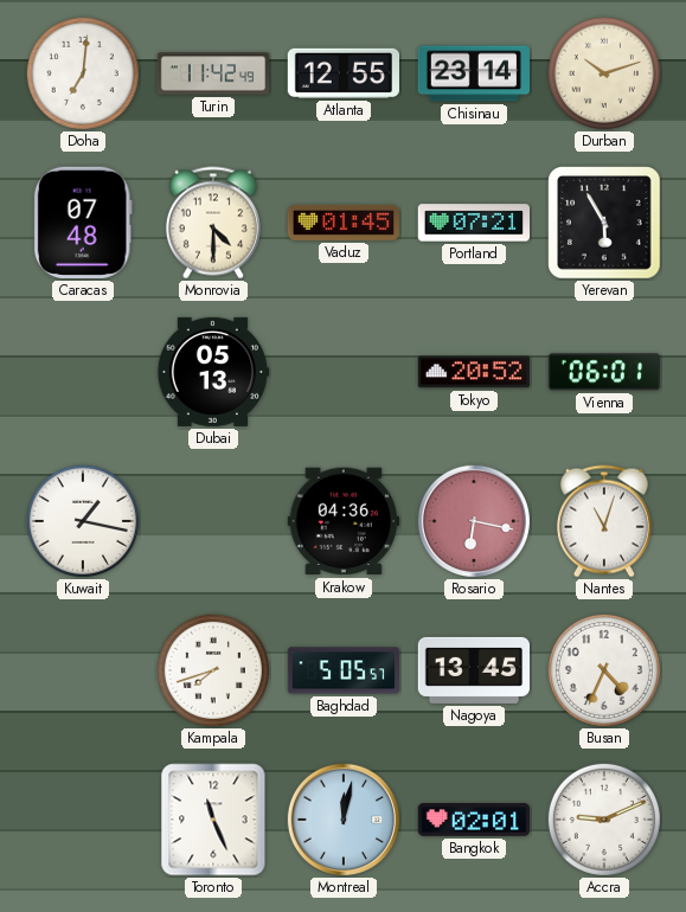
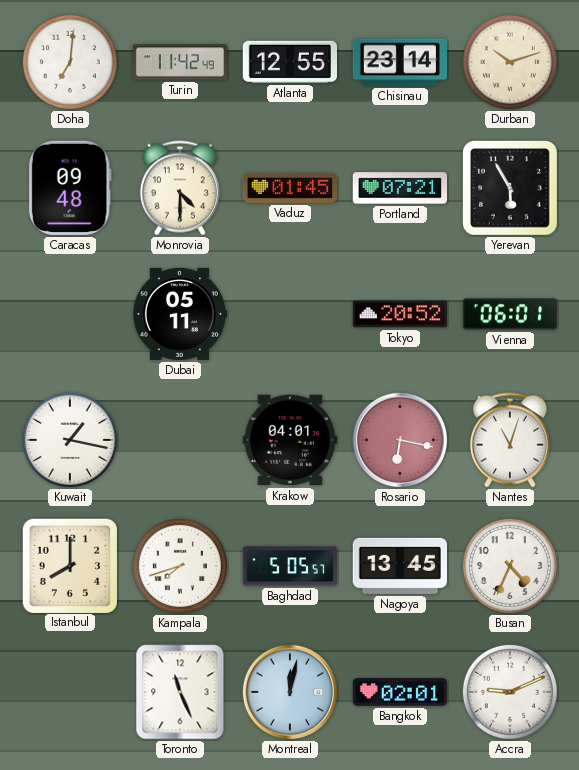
Caracas: 07:48 -> 09:48
Dubai: 05:13 -> 05:11
Krakow: 04:36 -> 04:01
Istanbul: none -> 8:00
